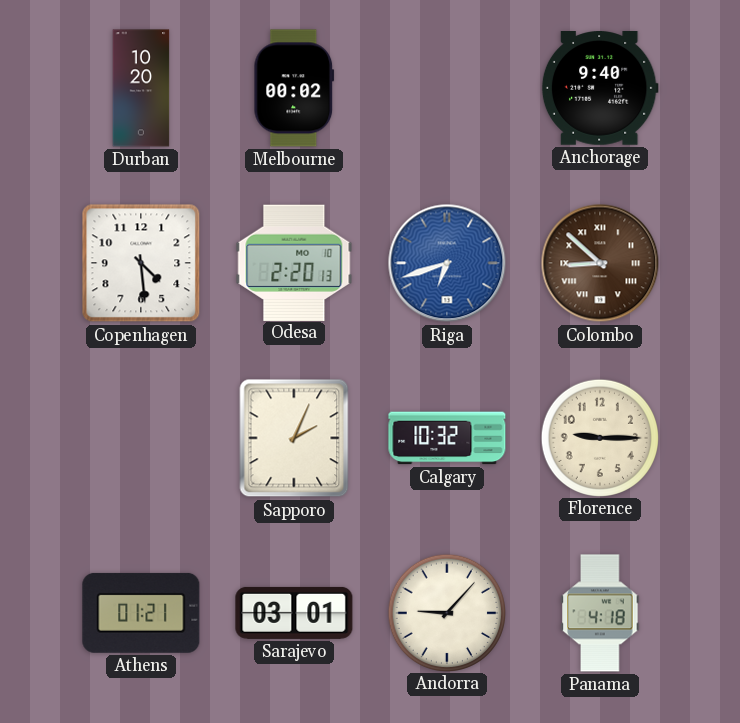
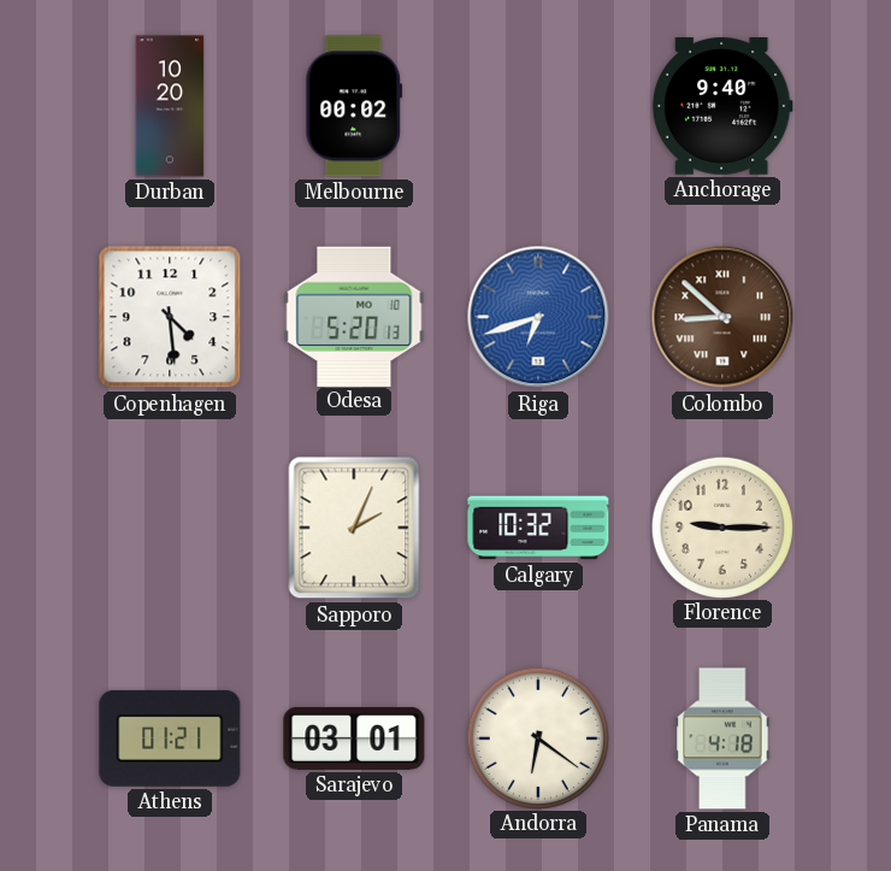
Odesa: 2:20 -> 5:20
Andorra: 9:07 -> 6:21
